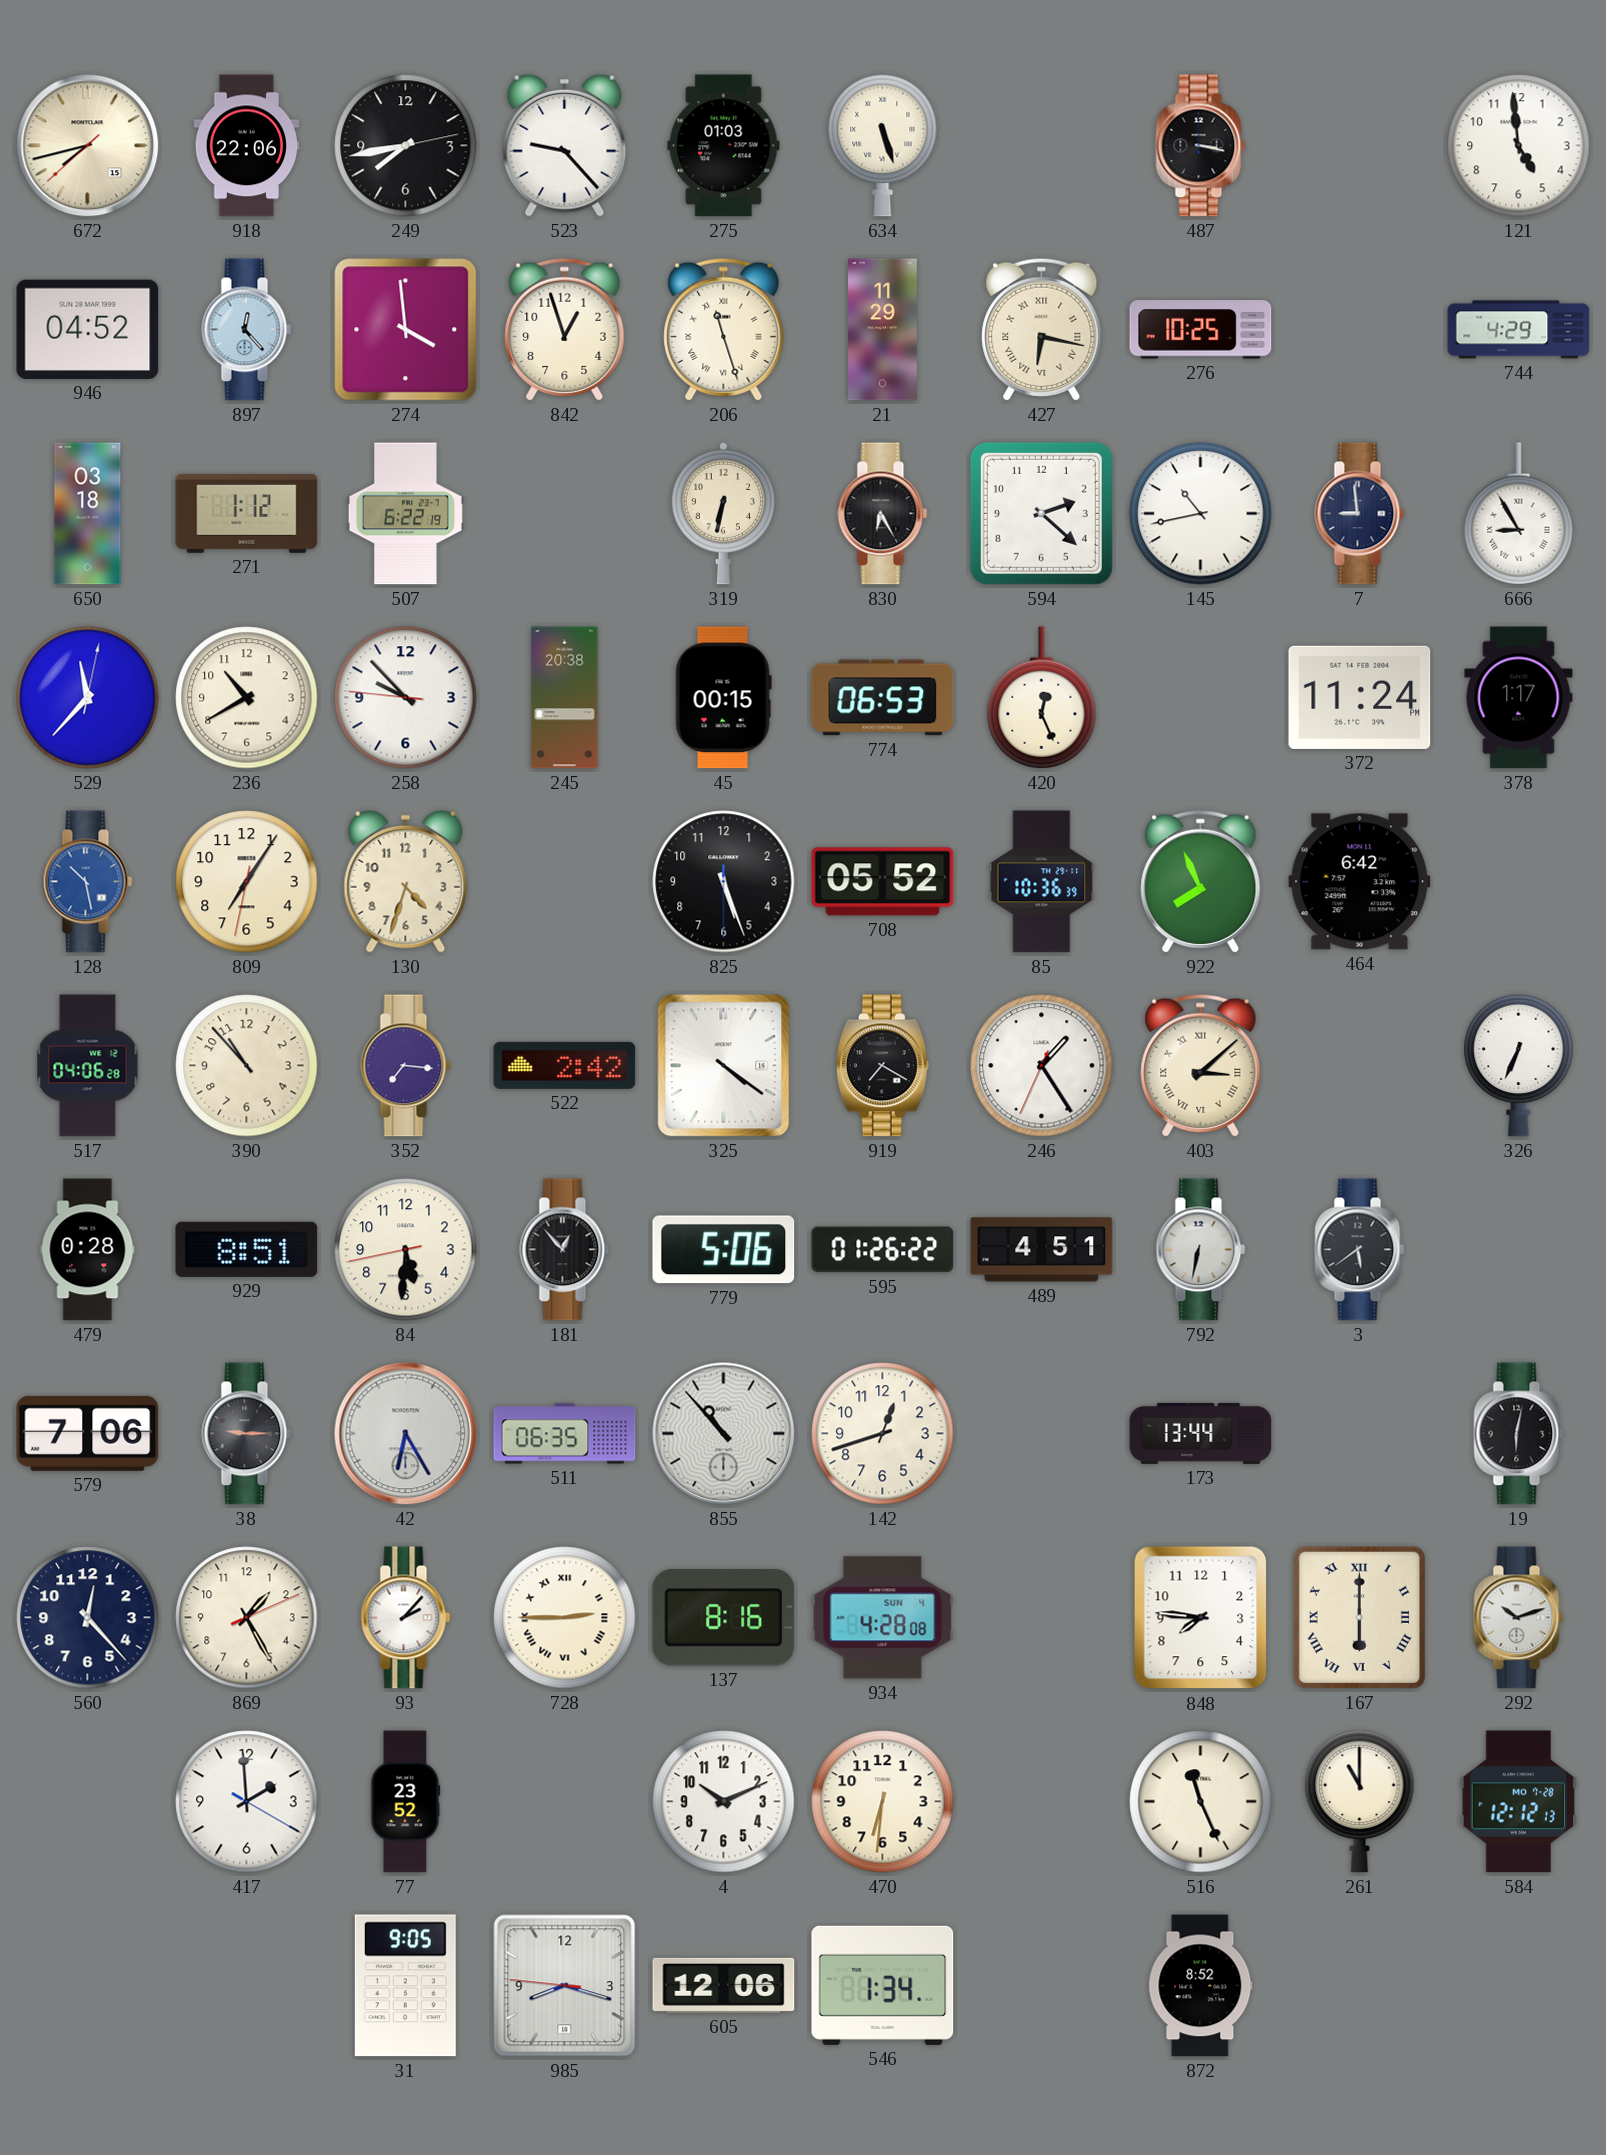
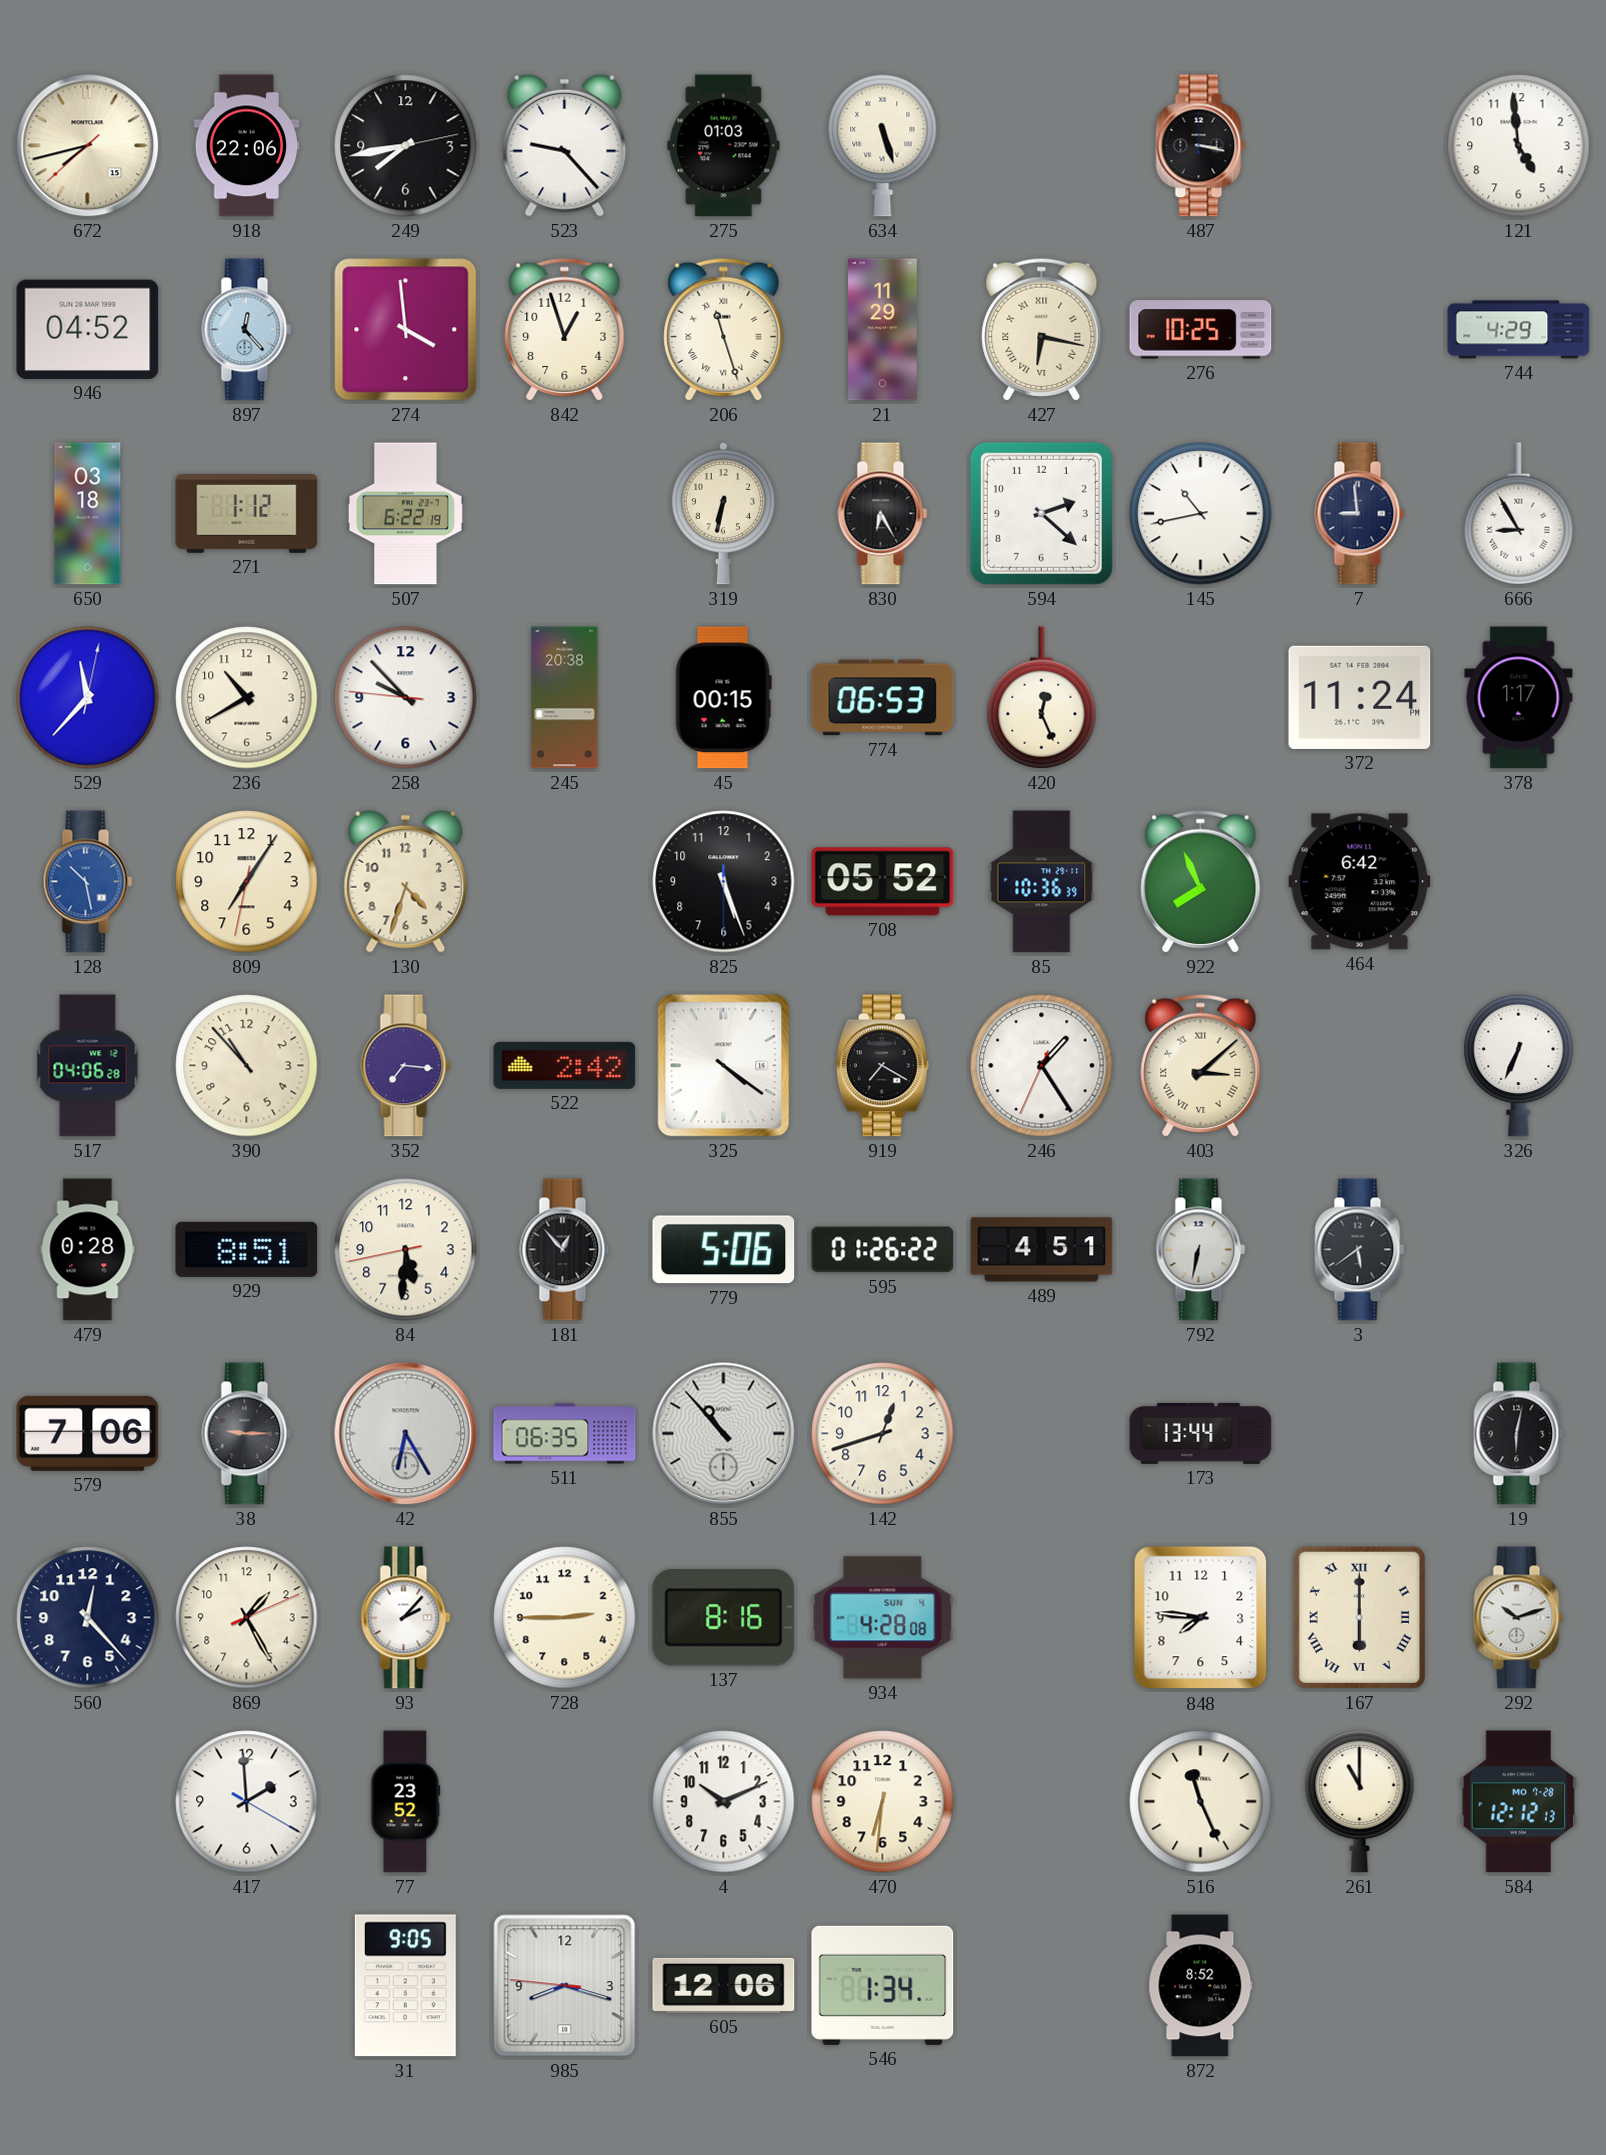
728 numerals: Roman -> Arabic
